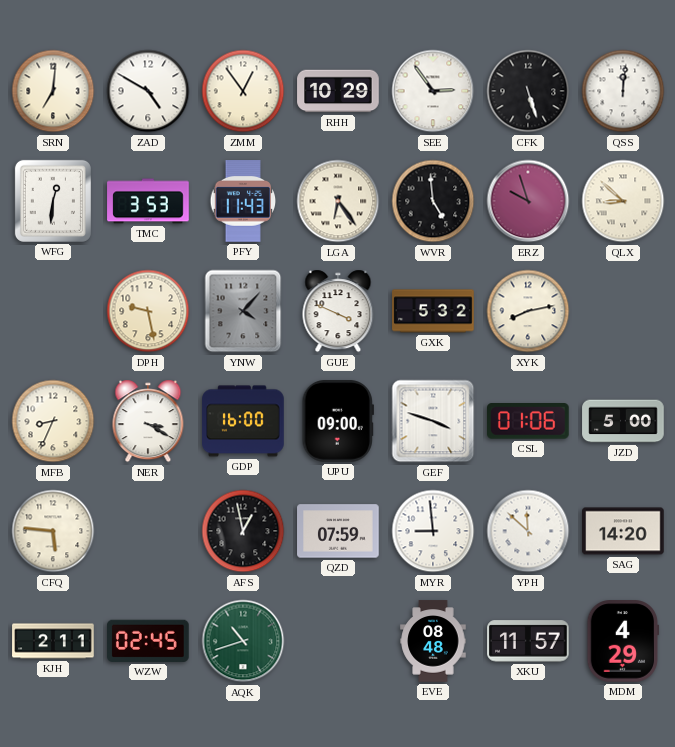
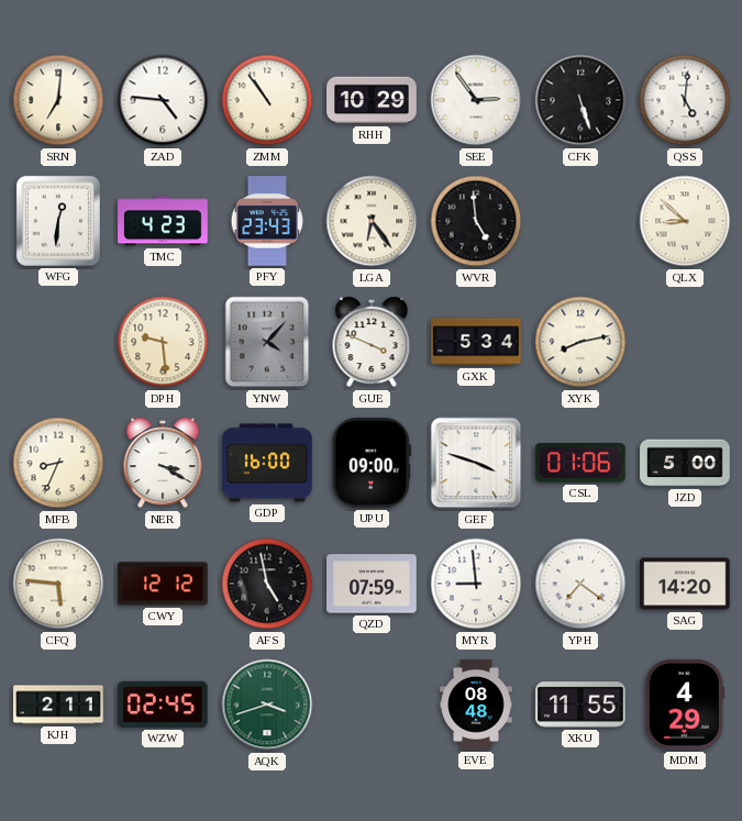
ZAD: 4:50 -> 4:46
ZMM: 12:54 -> 10:54
QSS: 12:01 -> 5:01
TMC: 3:53 -> 4:23
PFY: 11:43 -> 23:43
ERZ: 9:57 -> none
DPH: 9:28 -> 9:29
GXK: 5:32 -> 5:34
CWY: none -> 12:12
AFS: 12:58 -> 4:58
YPH: 11:52 -> 7:21
AQK: 10:42 -> 3:42
XKU: 11:57 -> 11:55
